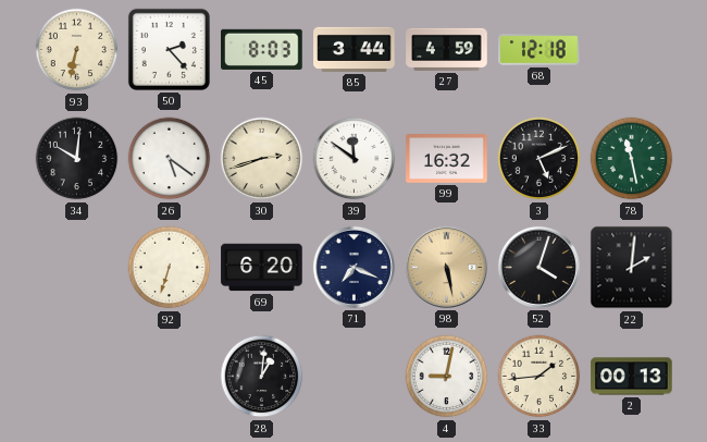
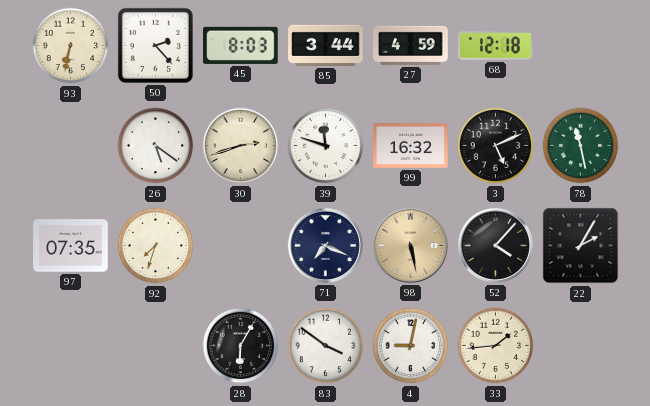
34: 10:01 -> none
39: 11:51 -> 11:48
97: none -> 07:35
92: 6:33 -> 7:33
69: 6:20 -> none
52: 4:03 -> 4:07
22: 2:01 -> 2:05
28: 1:01 -> 6:05
83: none -> 3:51
2: 00:13 -> none
